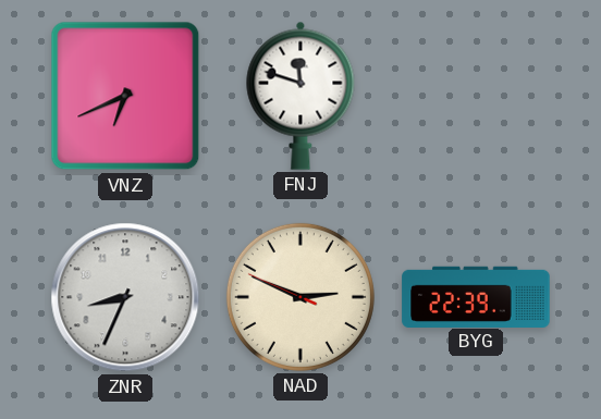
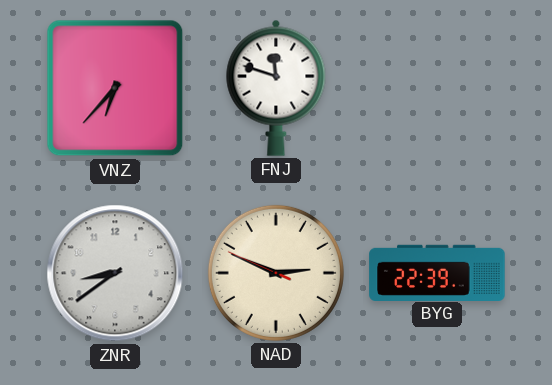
VNZ: 6:41 -> 6:37
ZNR: 8:34 -> 8:39
